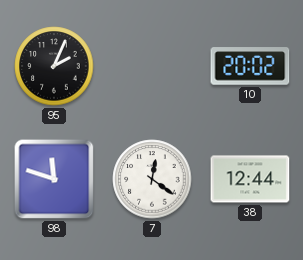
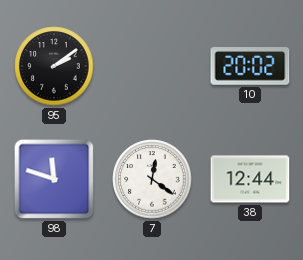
95: 2:04 -> 2:09
